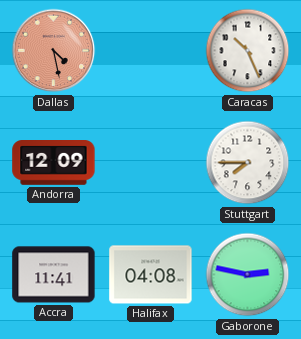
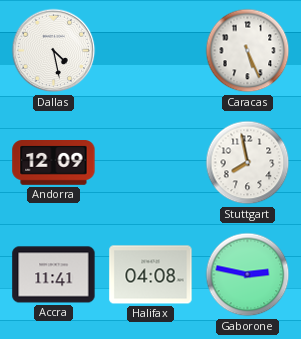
Dallas dial: salmon -> white
Caracas: 10:26 -> 5:26
Stuttgart: 7:45 -> 7:58
